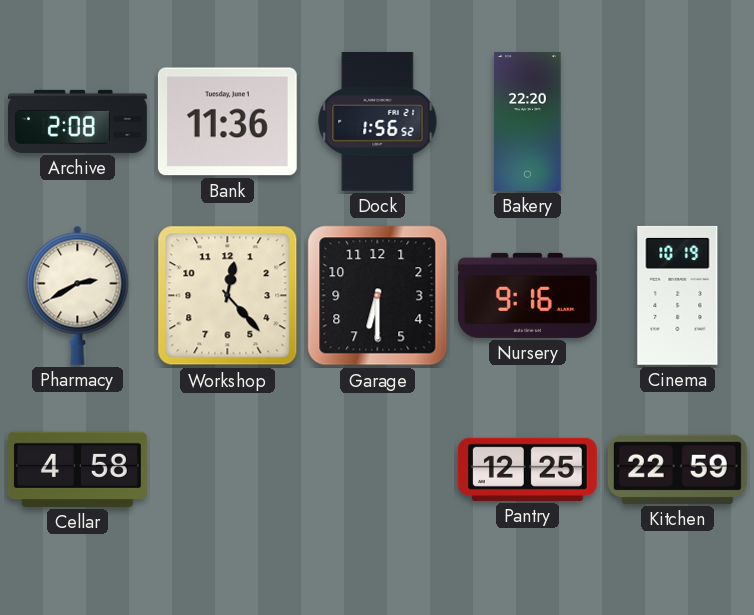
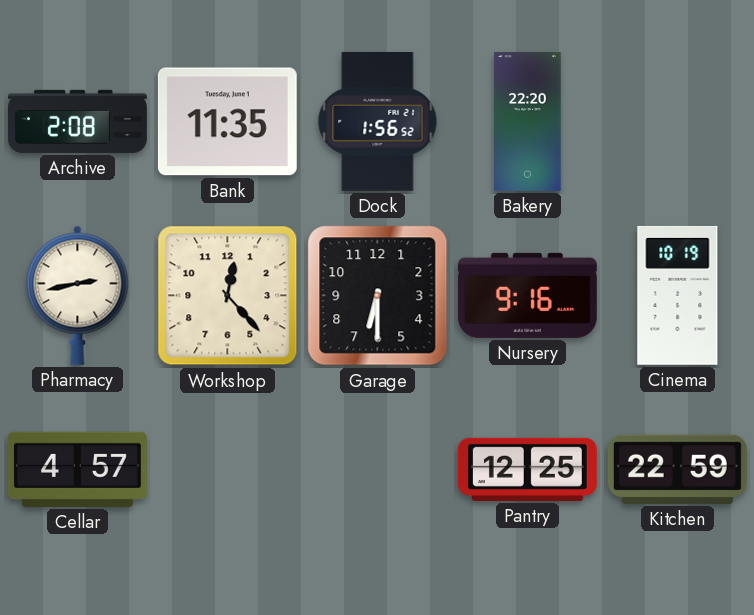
Bank: 11:36 -> 11:35
Pharmacy: 2:40 -> 2:43
Cellar: 4:58 -> 4:57
